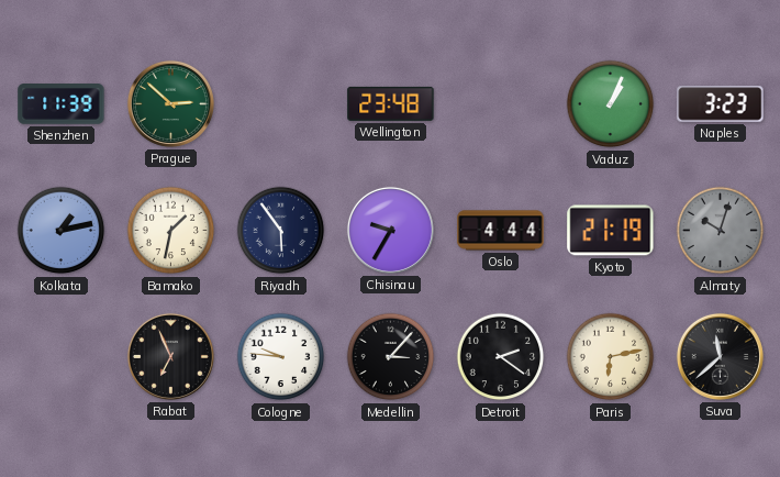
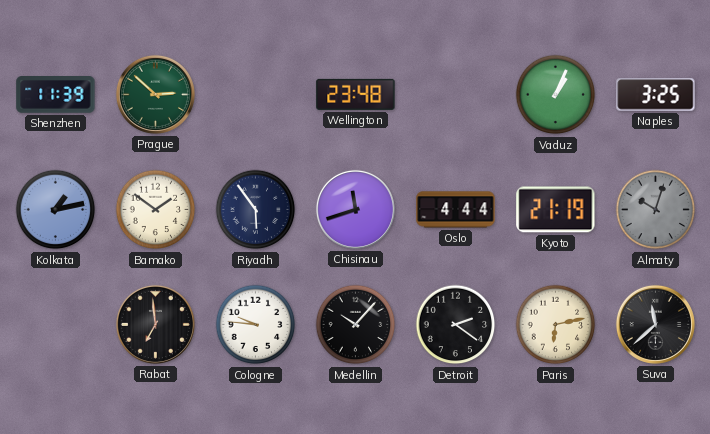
Naples: 3:23 -> 3:25
Bamako: 1:32 -> 1:51
Chisinau: 9:35 -> 11:42
Rabat: 6:56 -> 6:59
Medellin: 3:07 -> 10:07
